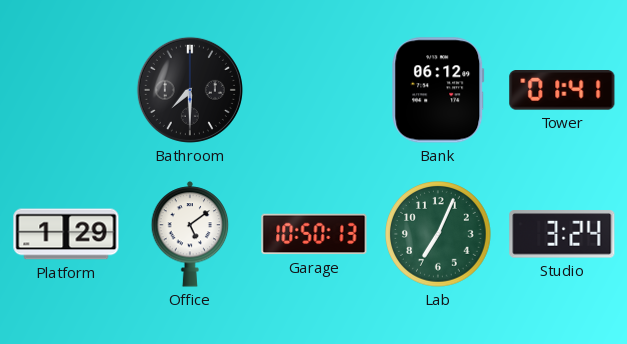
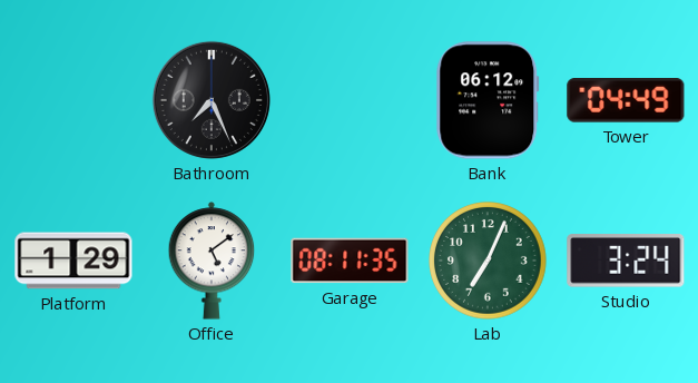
Bathroom: 7:30 -> 7:26
Tower: 01:41 -> 04:49
Garage: 10:50 -> 08:11
